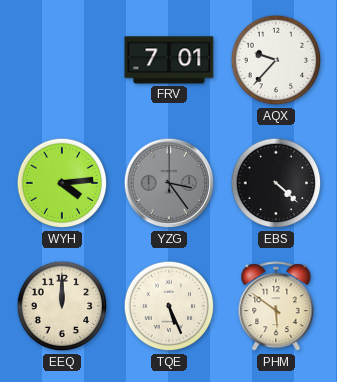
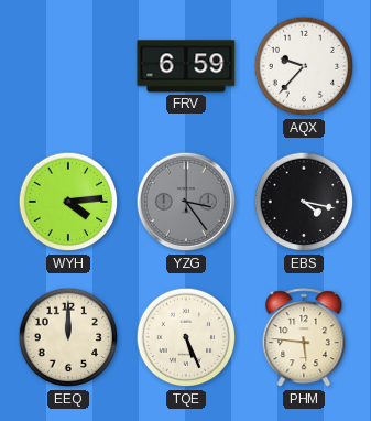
FRV: 7:01 -> 6:59
EBS: 4:22 -> 4:17
PHM: 5:51 -> 5:46
